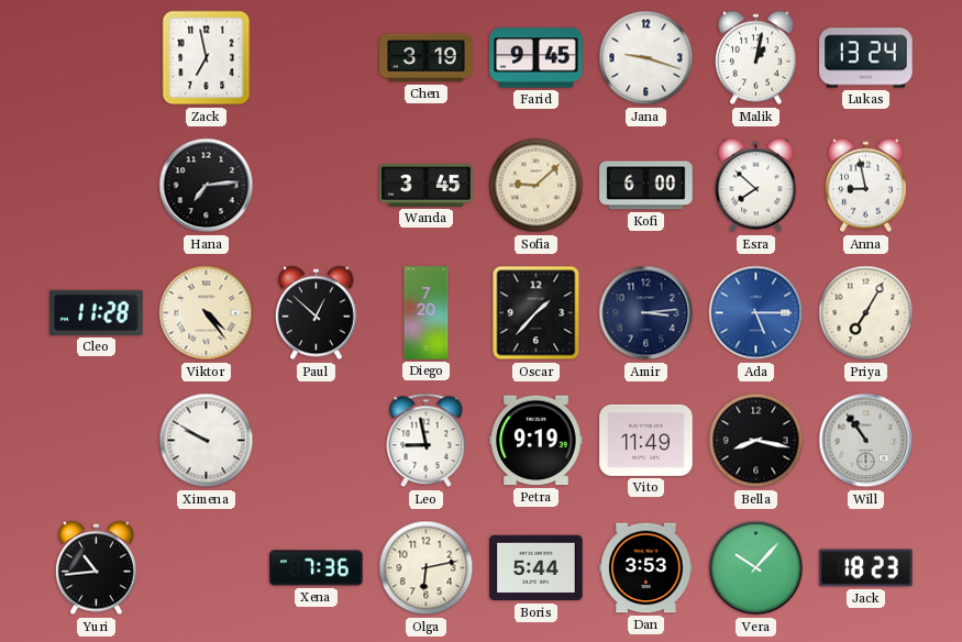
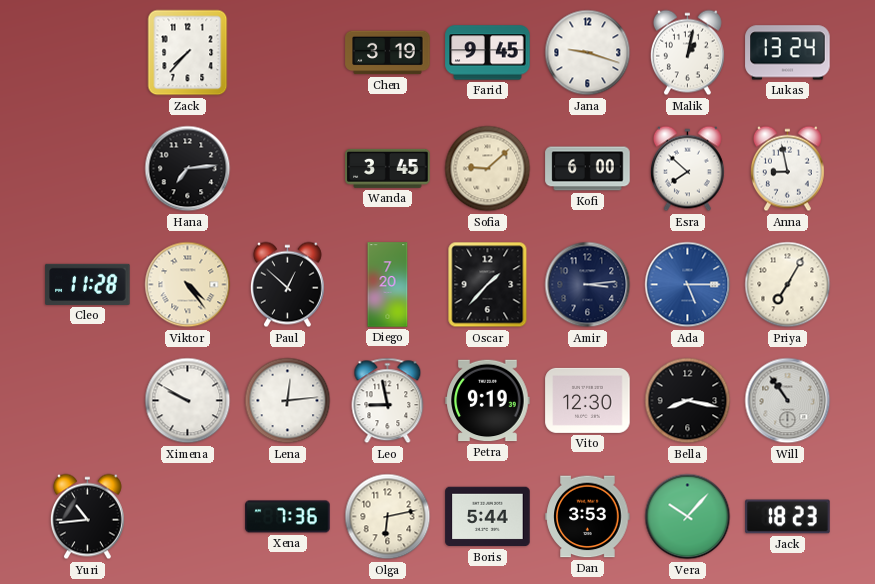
Zack: 6:58 -> 7:37
Lena: none -> 12:14
Vito: 11:49 -> 12:30
